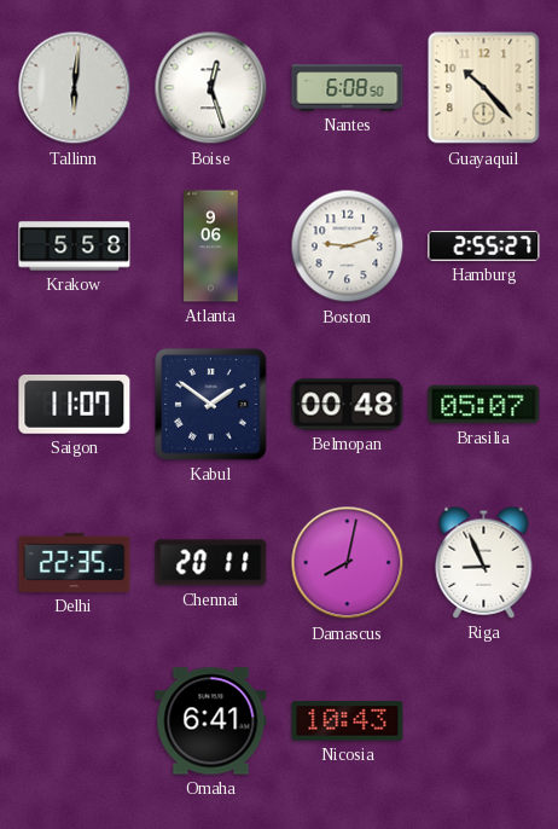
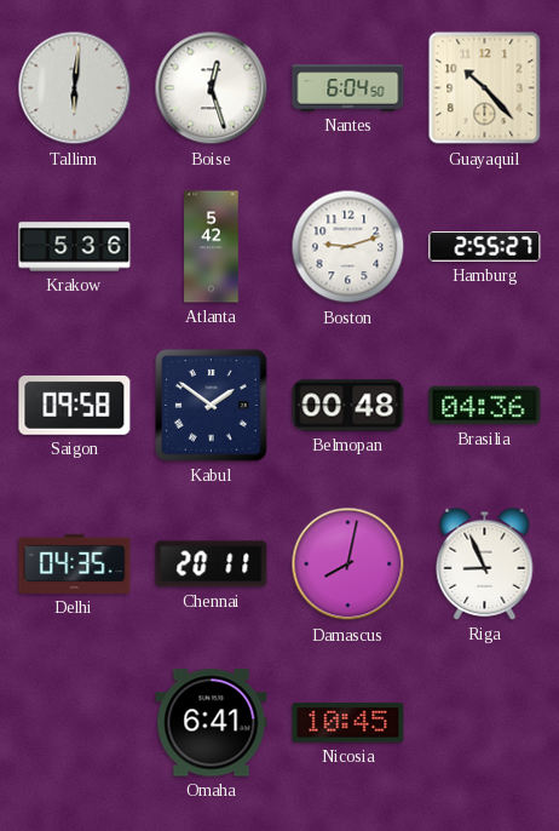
Nantes: 6:08 -> 6:04
Krakow: 5:58 -> 5:36
Atlanta: 9:06 -> 5:42
Saigon: 11:07 -> 09:58
Brasilia: 05:07 -> 04:36
Delhi: 22:35 -> 04:35
Nicosia: 10:43 -> 10:45
